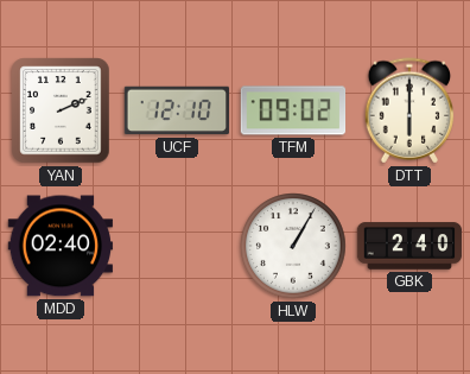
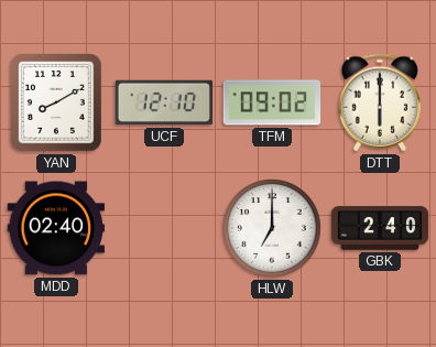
YAN: 2:11 -> 8:10
HLW: 1:05 -> 7:00
